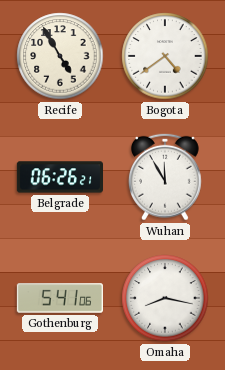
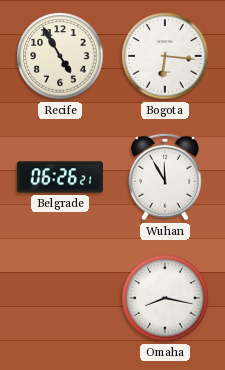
Bogota: 4:39 -> 6:16
Gothenburg: 5:41 -> none
